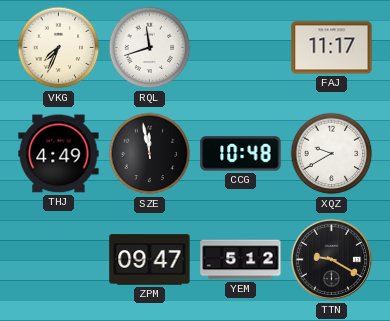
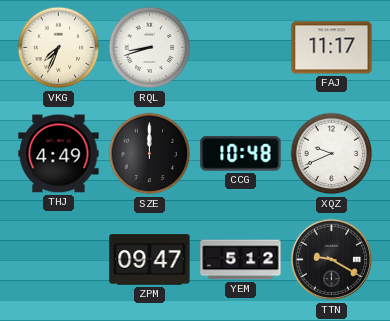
RQL: 11:42 -> 8:42
SZE: 11:58 -> 12:00
XQZ: 9:40 -> 9:41
